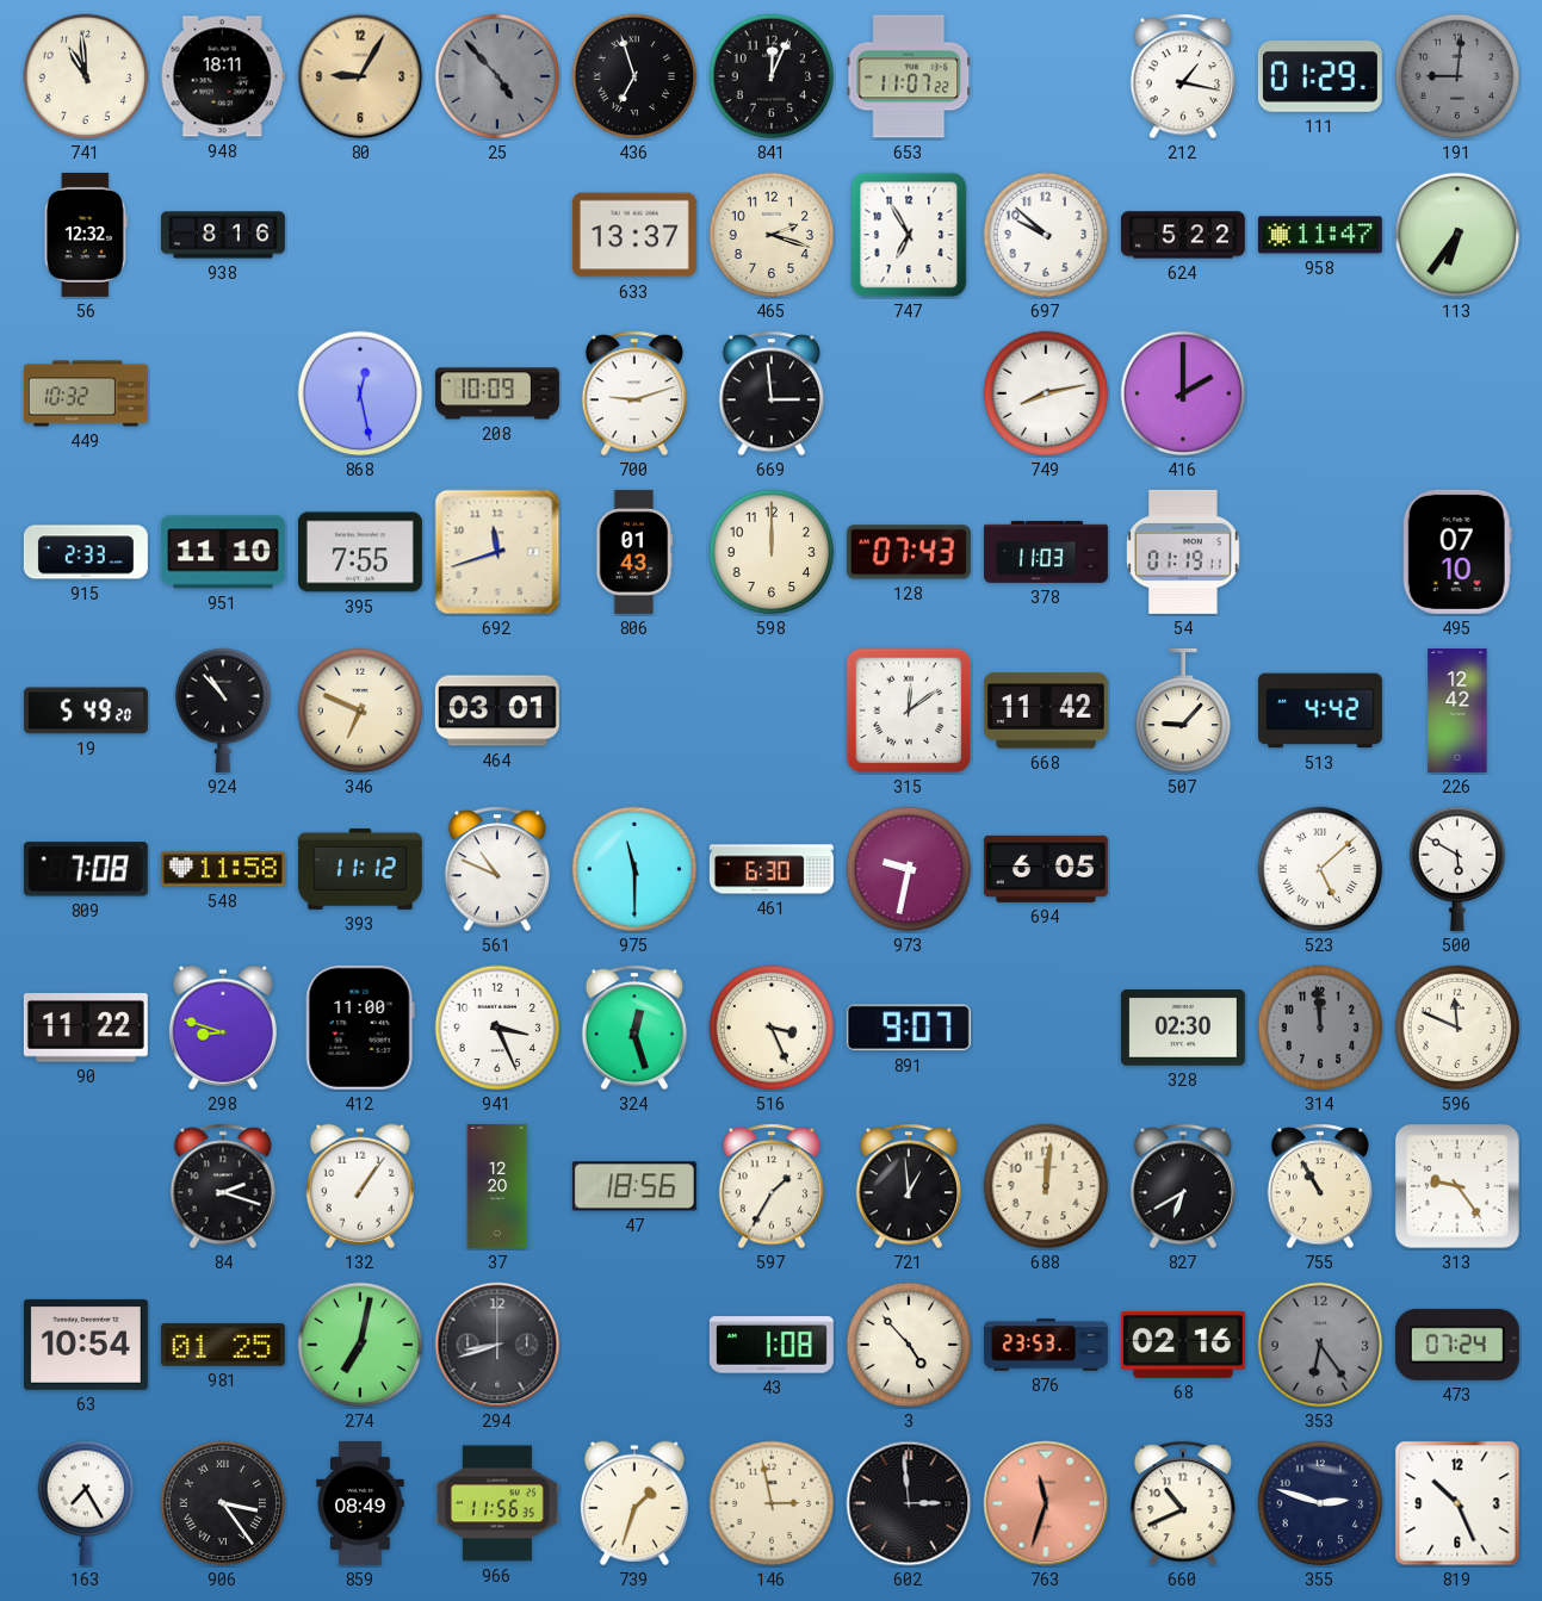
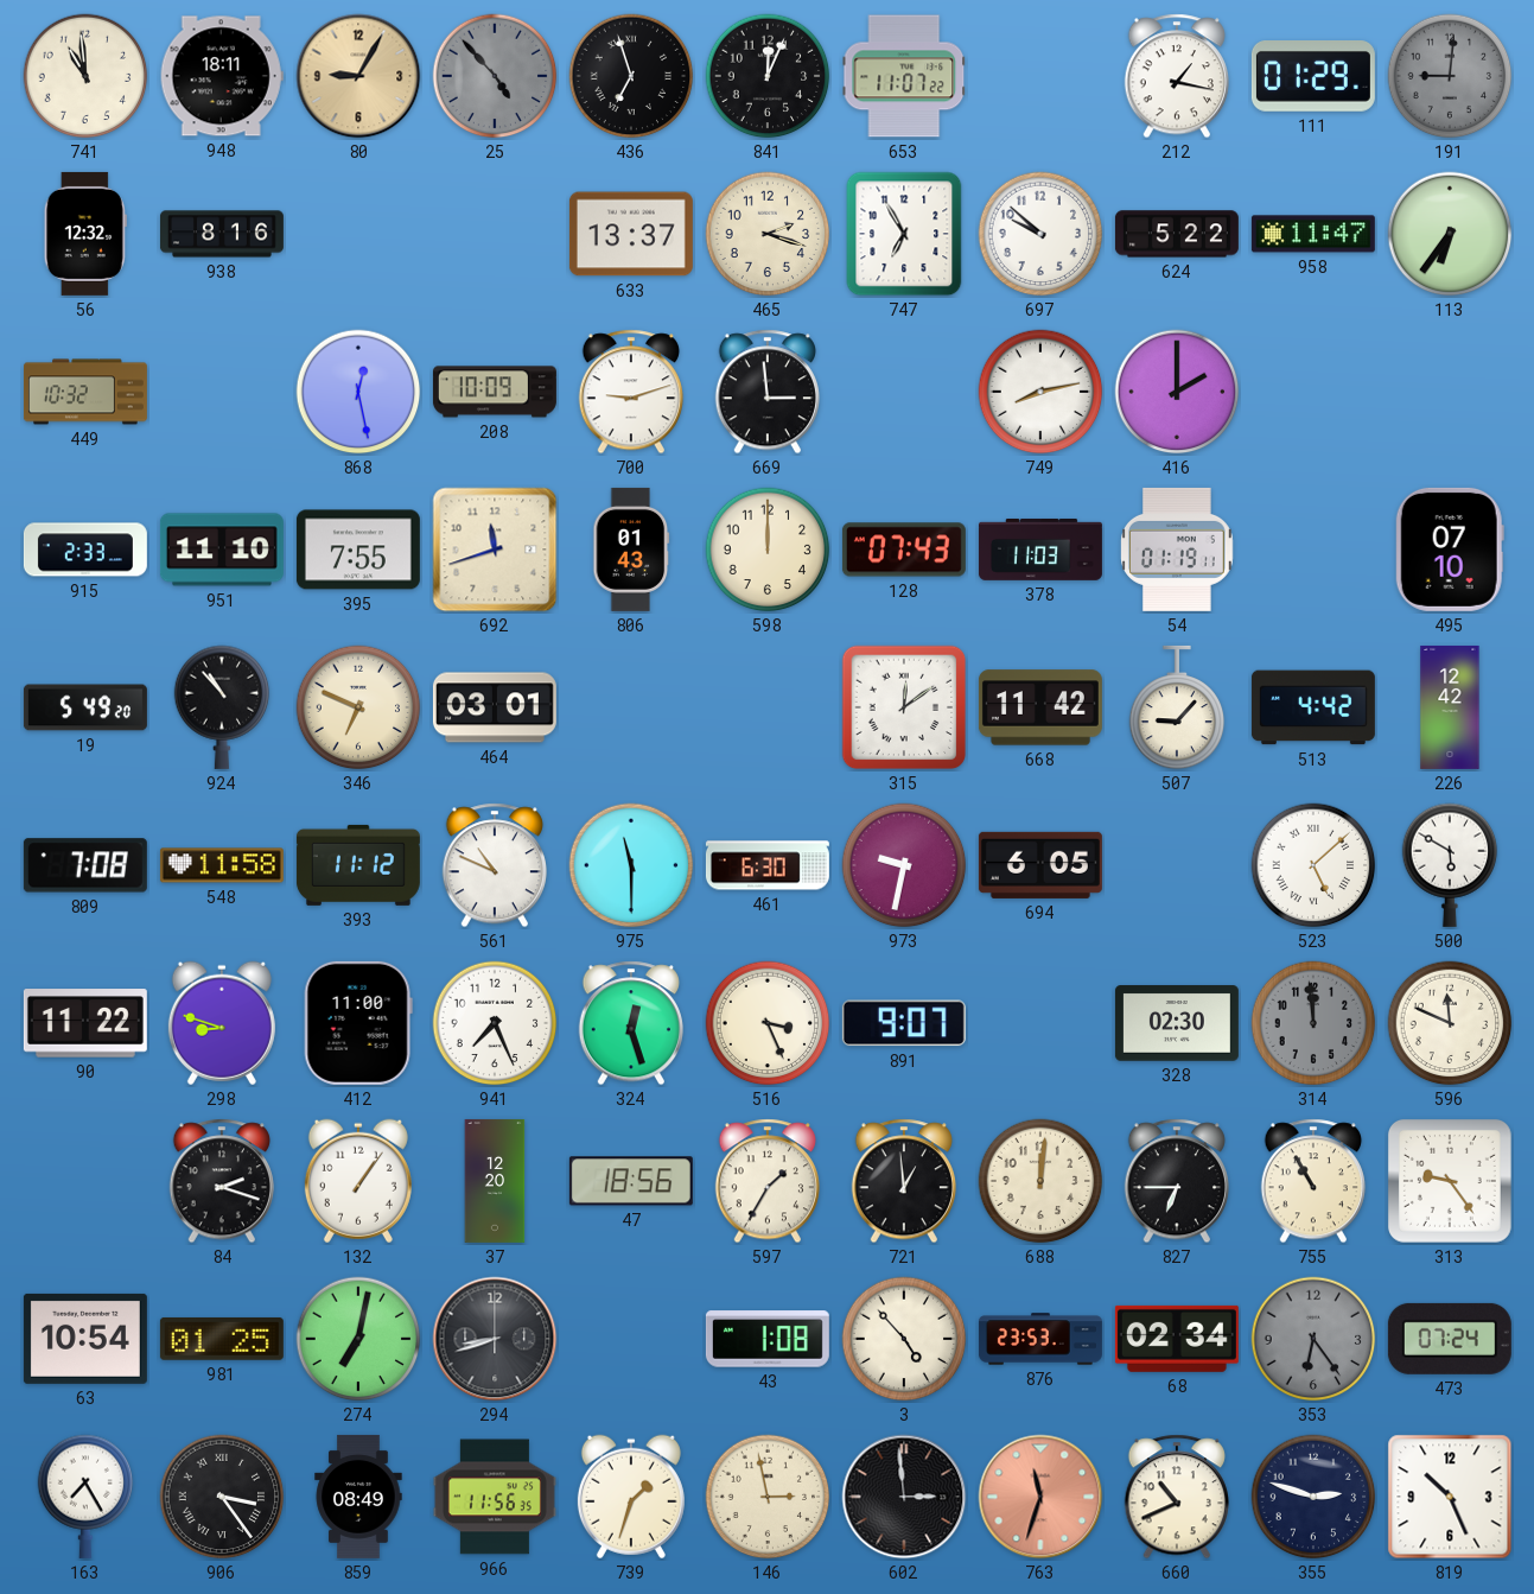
941: 3:26 -> 7:26
827: 6:40 -> 6:45
68: 02:16 -> 02:34
